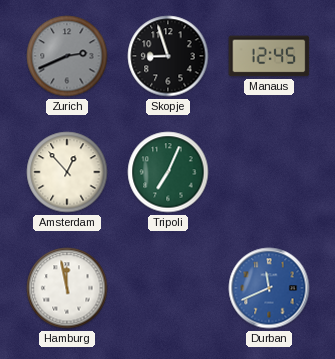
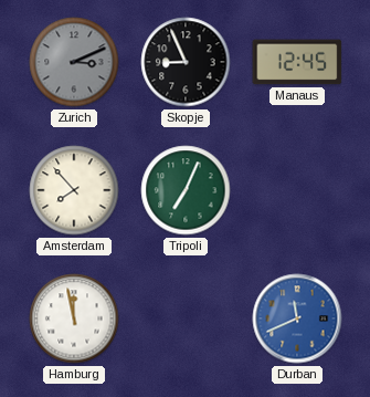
Zurich: 2:41 -> 3:11
Skopje: 8:57 -> 8:56
Amsterdam: 12:53 -> 7:53
